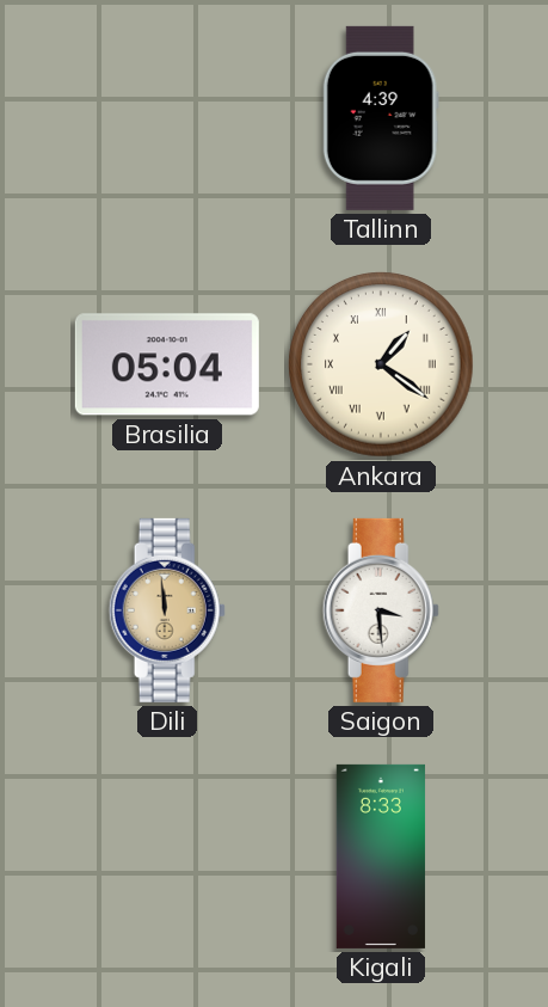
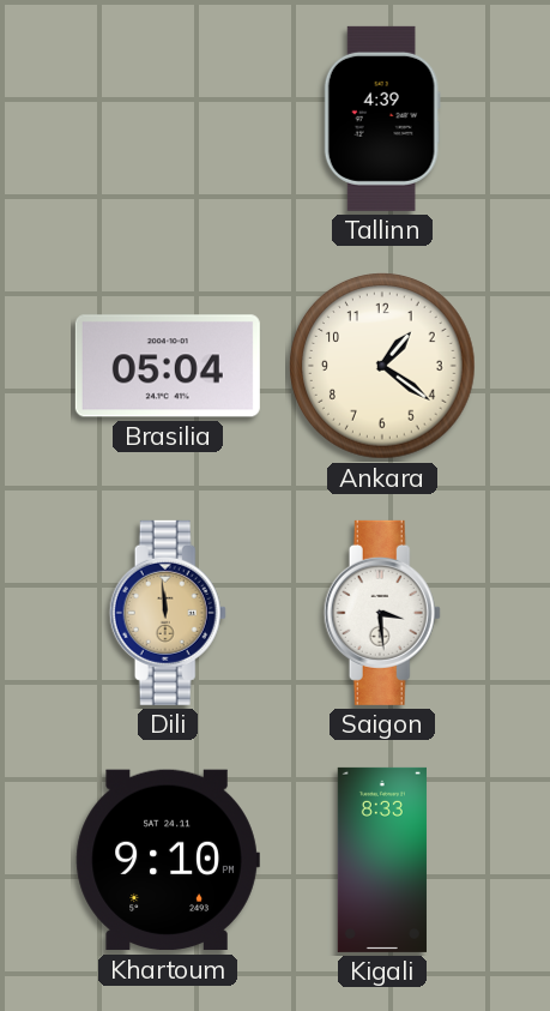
Ankara numerals: Roman -> Arabic
Khartoum: none -> 9:10
